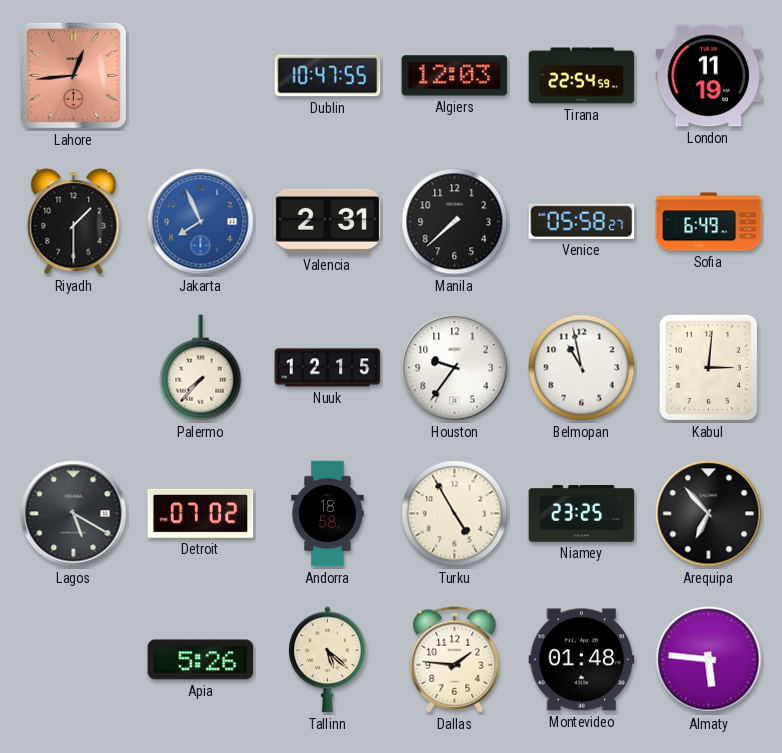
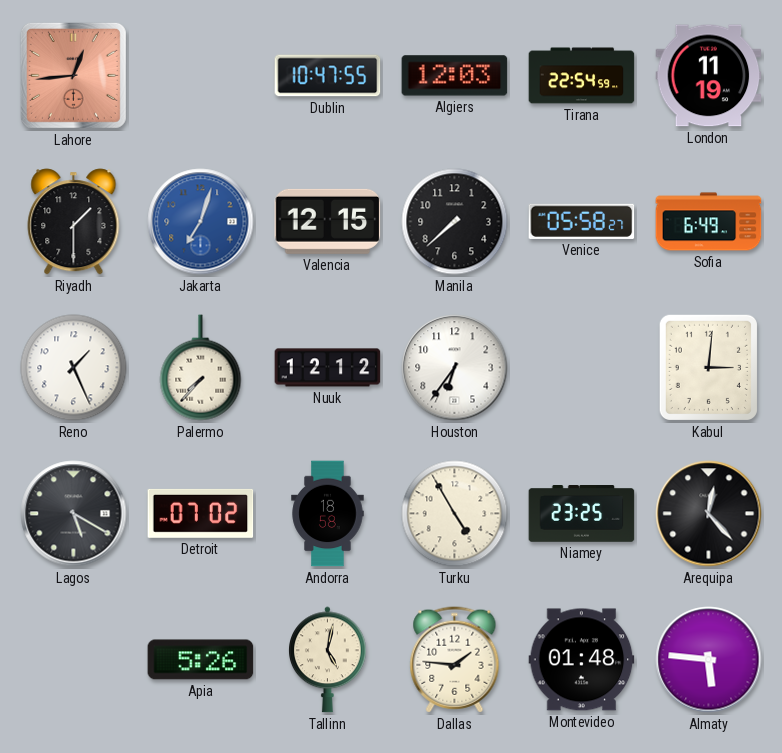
Jakarta: 7:56 -> 7:03
Valencia: 2:31 -> 12:15
Reno: none -> 1:26
Nuuk: 12:15 -> 12:12
Houston: 9:36 -> 6:36
Belmopan: 10:58 -> none
Arequipa: 6:53 -> 12:23
Tallinn: 5:22 -> 5:02
